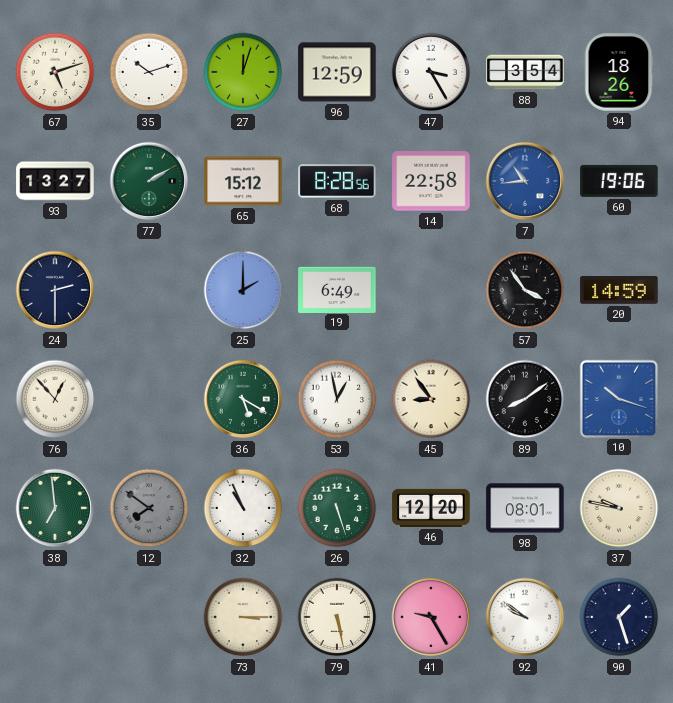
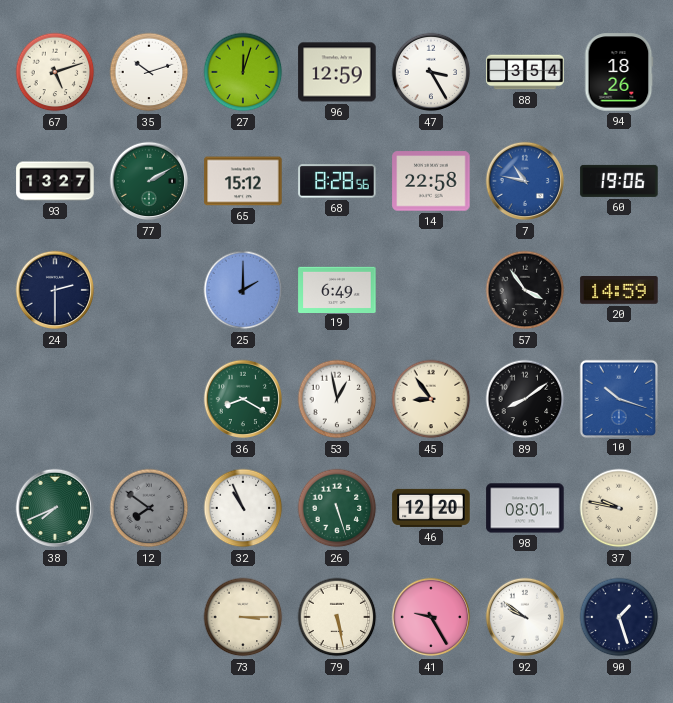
7: 10:44 -> 10:47
76: 12:53 -> none
36: 5:20 -> 8:20
38: 6:59 -> 7:41
